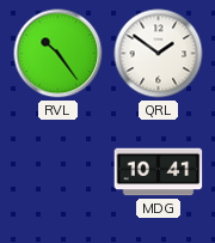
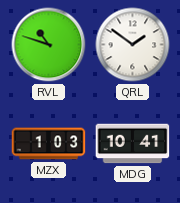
RVL: 10:24 -> 10:48
MZX: none -> 1:03
